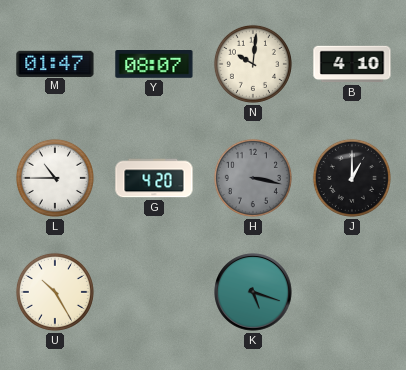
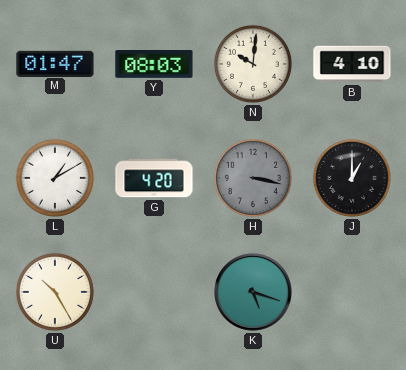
Y: 08:07 -> 08:03
L: 10:45 -> 1:10
